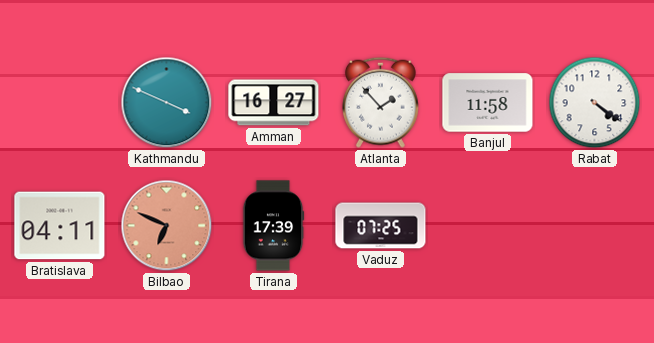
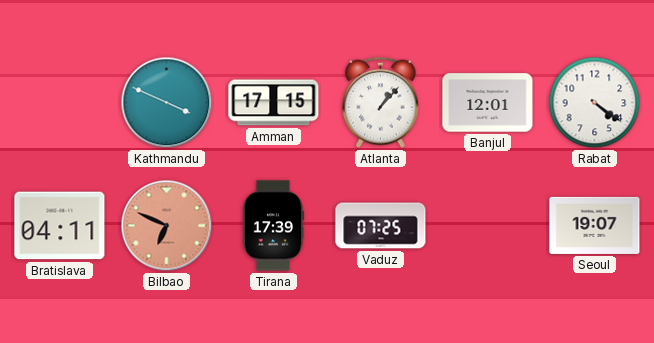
Amman: 16:27 -> 17:15
Atlanta: 1:53 -> 1:07
Banjul: 11:58 -> 12:01
Seoul: none -> 19:07
